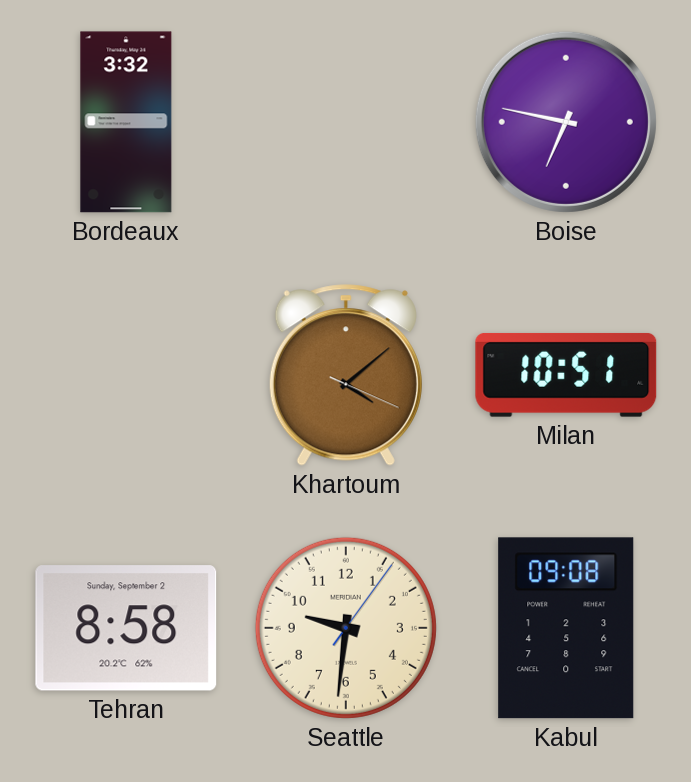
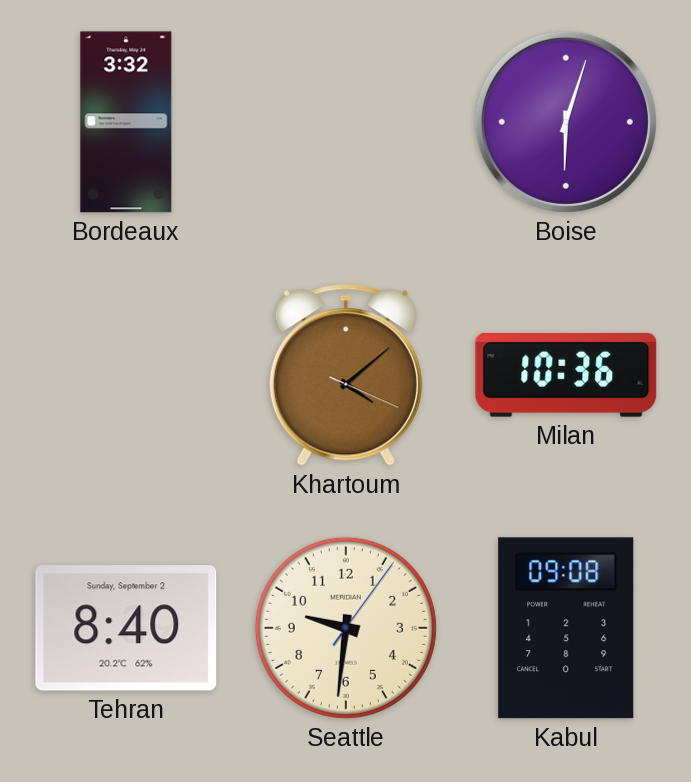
Boise: 6:47 -> 6:03
Milan: 10:51 -> 10:36
Tehran: 8:58 -> 8:40
